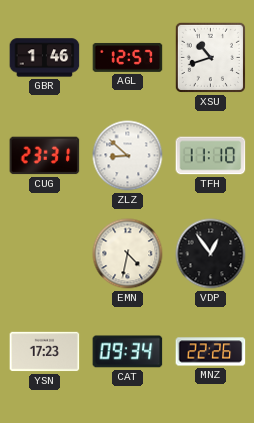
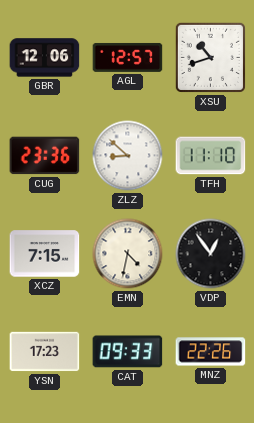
GBR: 1:46 -> 12:06
CUG: 23:31 -> 23:36
XCZ: none -> 7:15
CAT: 09:34 -> 09:33
